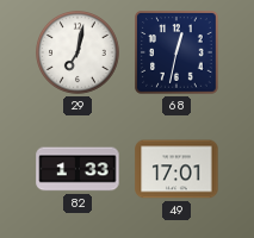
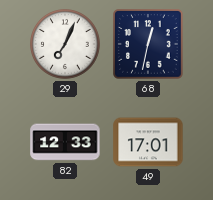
29: 7:02 -> 7:04
82: 1:33 -> 12:33
